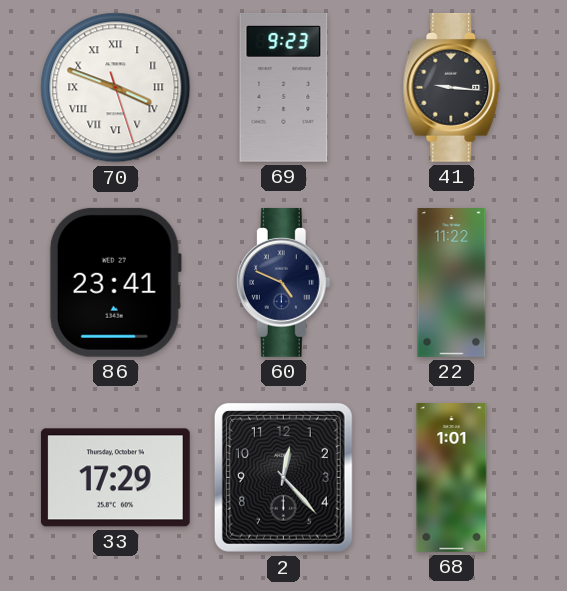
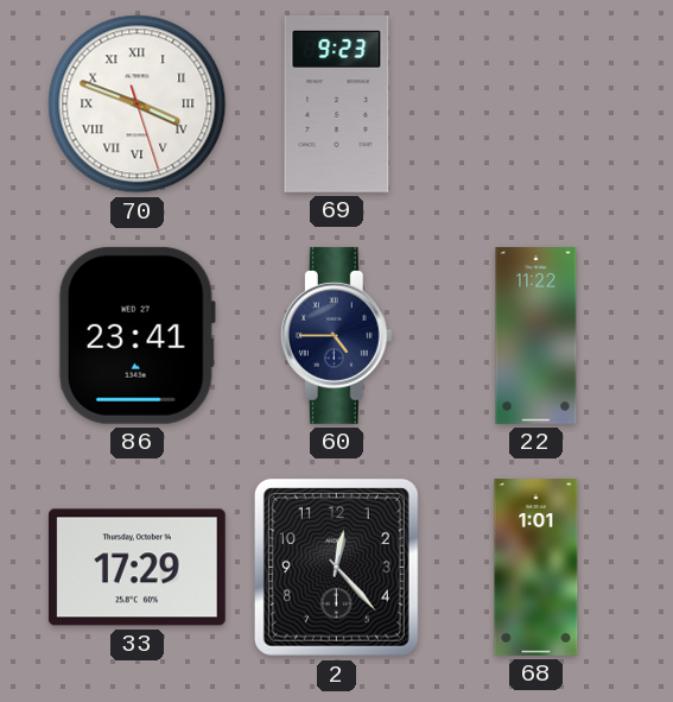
41: 9:16 -> none
60: 4:49 -> 4:45
